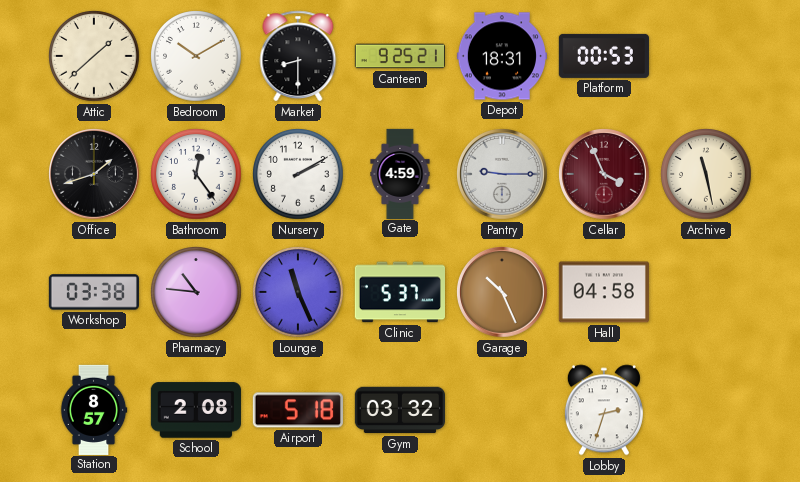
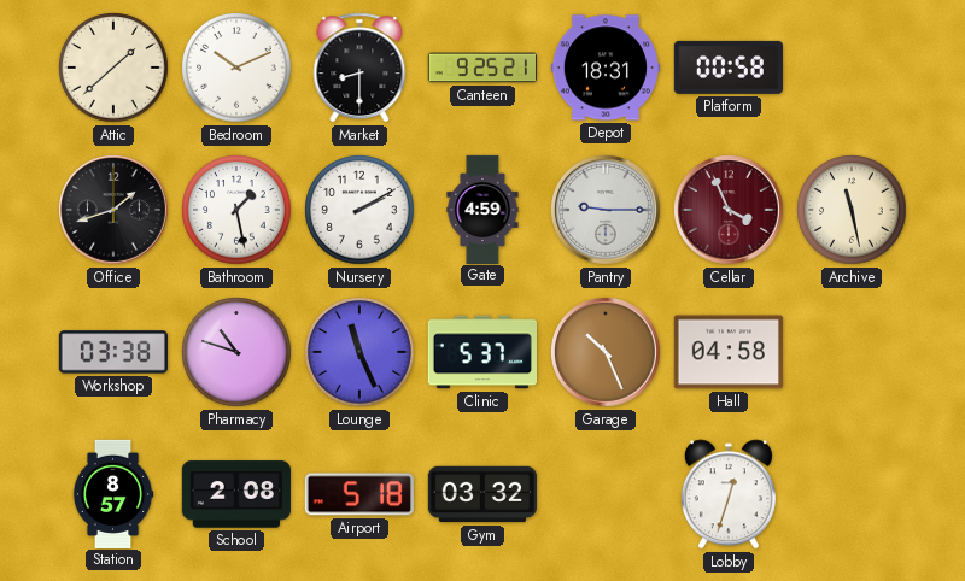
Bedroom: 10:10 -> 10:11
Platform: 00:53 -> 00:58
Bathroom: 12:24 -> 1:28
Pharmacy: 10:46 -> 10:48
Lobby: 2:33 -> 12:33
